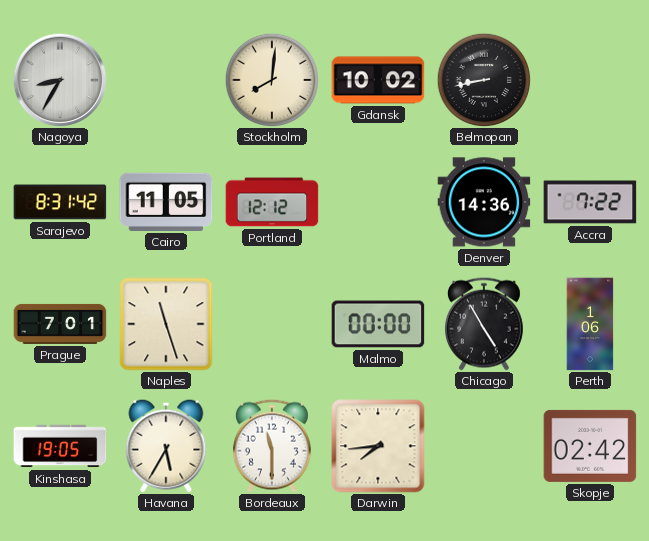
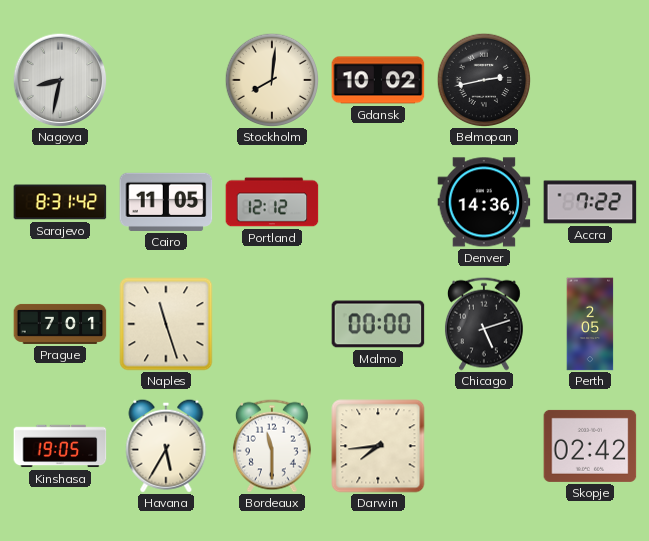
Nagoya: 8:35 -> 8:32
Belmopan: 8:43 -> 2:43
Chicago: 4:55 -> 5:12
Perth: 1:06 -> 2:05
